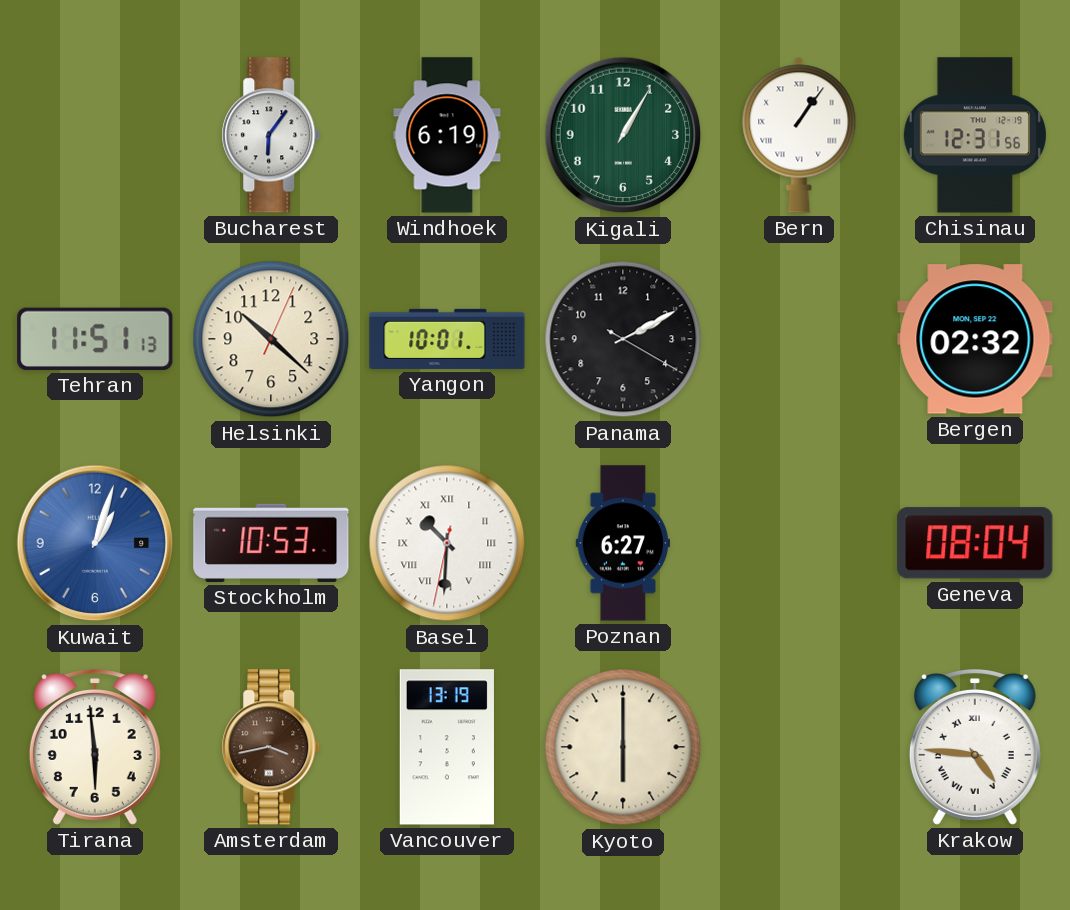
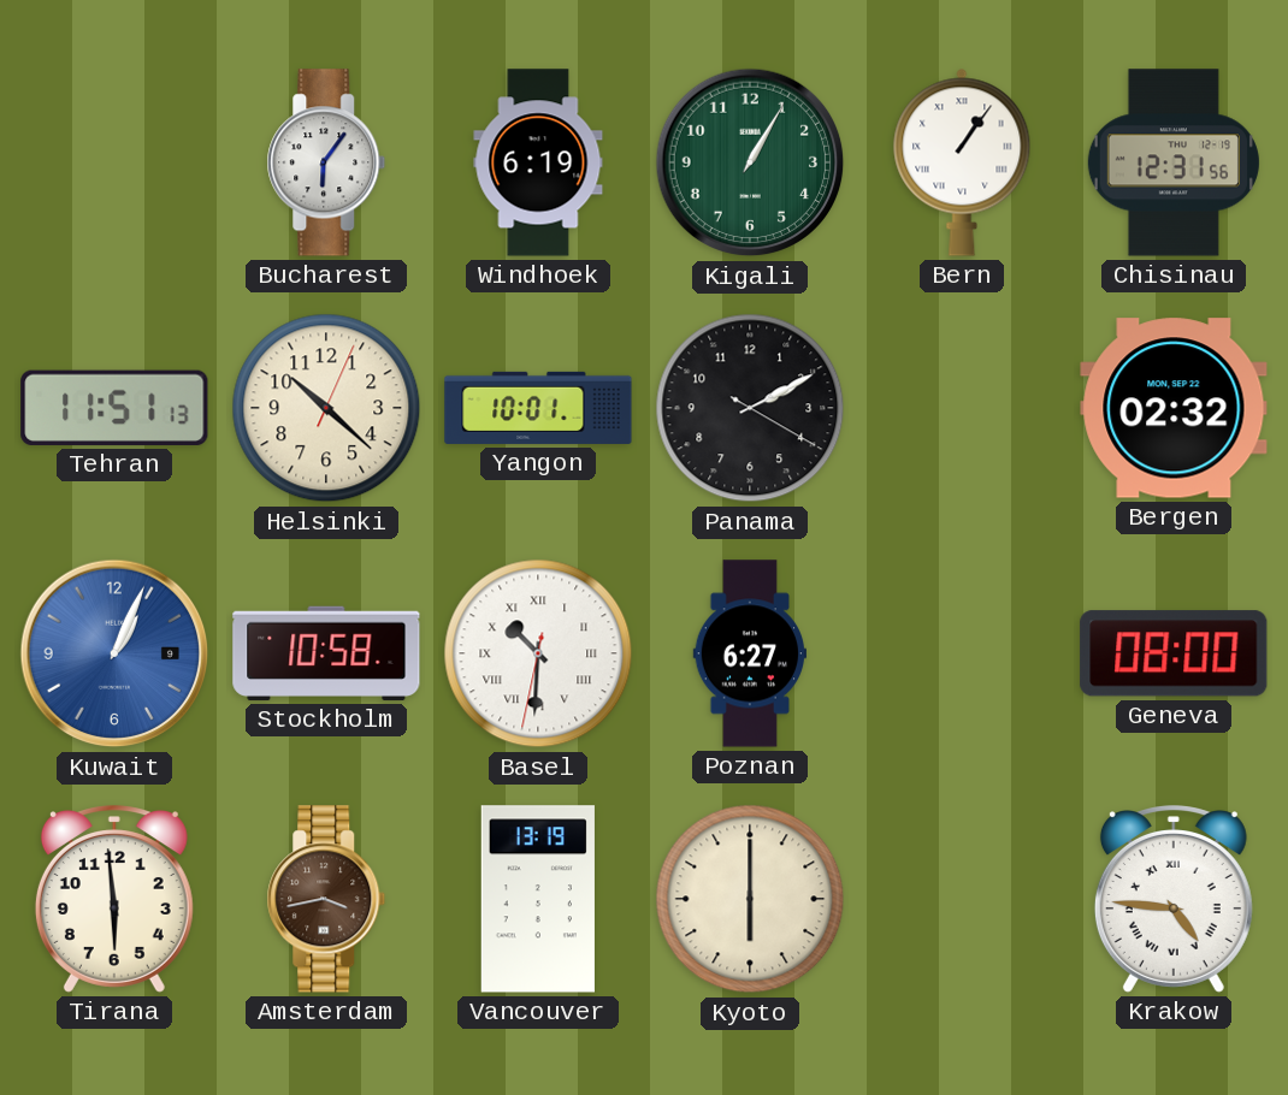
Kuwait: 1:03 -> 1:04
Stockholm: 10:53 -> 10:58
Geneva: 08:04 -> 08:00
